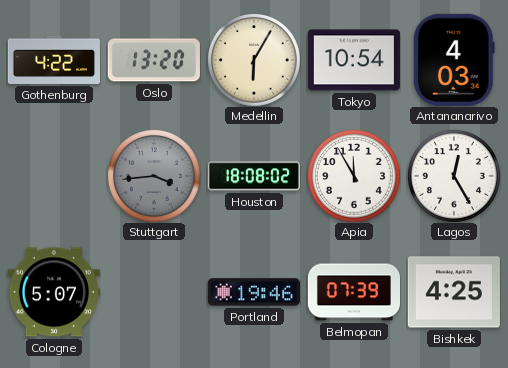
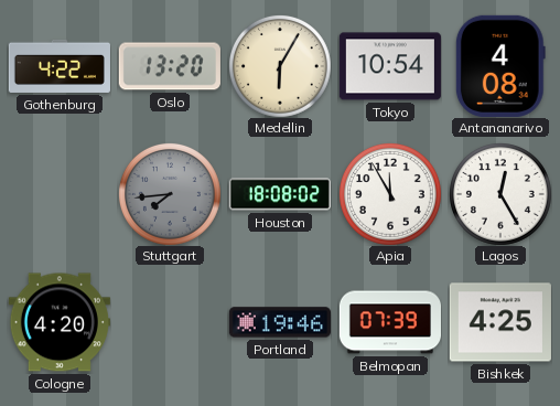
Antananarivo: 4:03 -> 4:08
Stuttgart: 3:44 -> 7:44
Cologne: 5:07 -> 4:20
